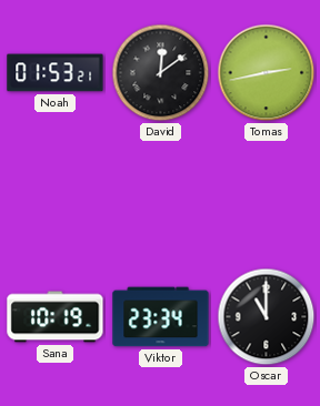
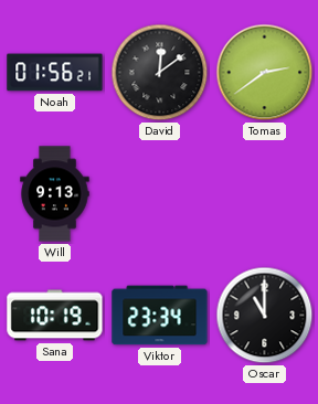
Noah: 01:53 -> 01:56
Tomas: 2:43 -> 2:39
Will: none -> 9:13
